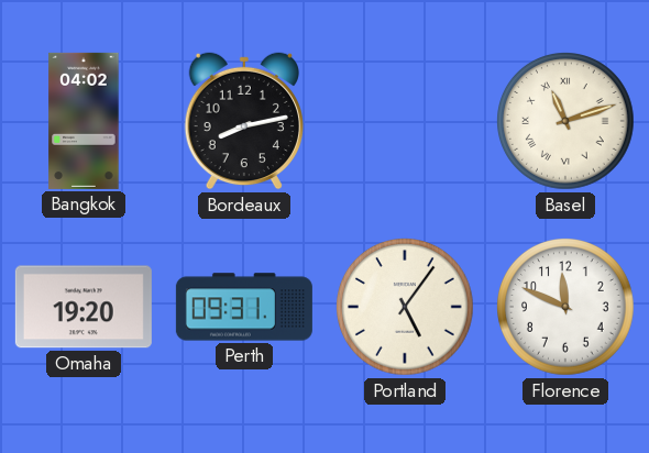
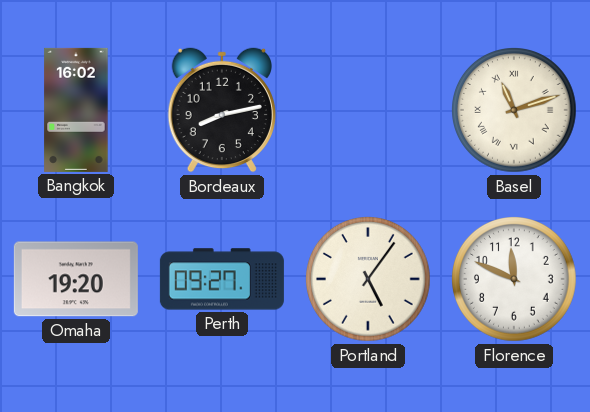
Bangkok: 04:02 -> 16:02
Perth: 09:31 -> 09:27
